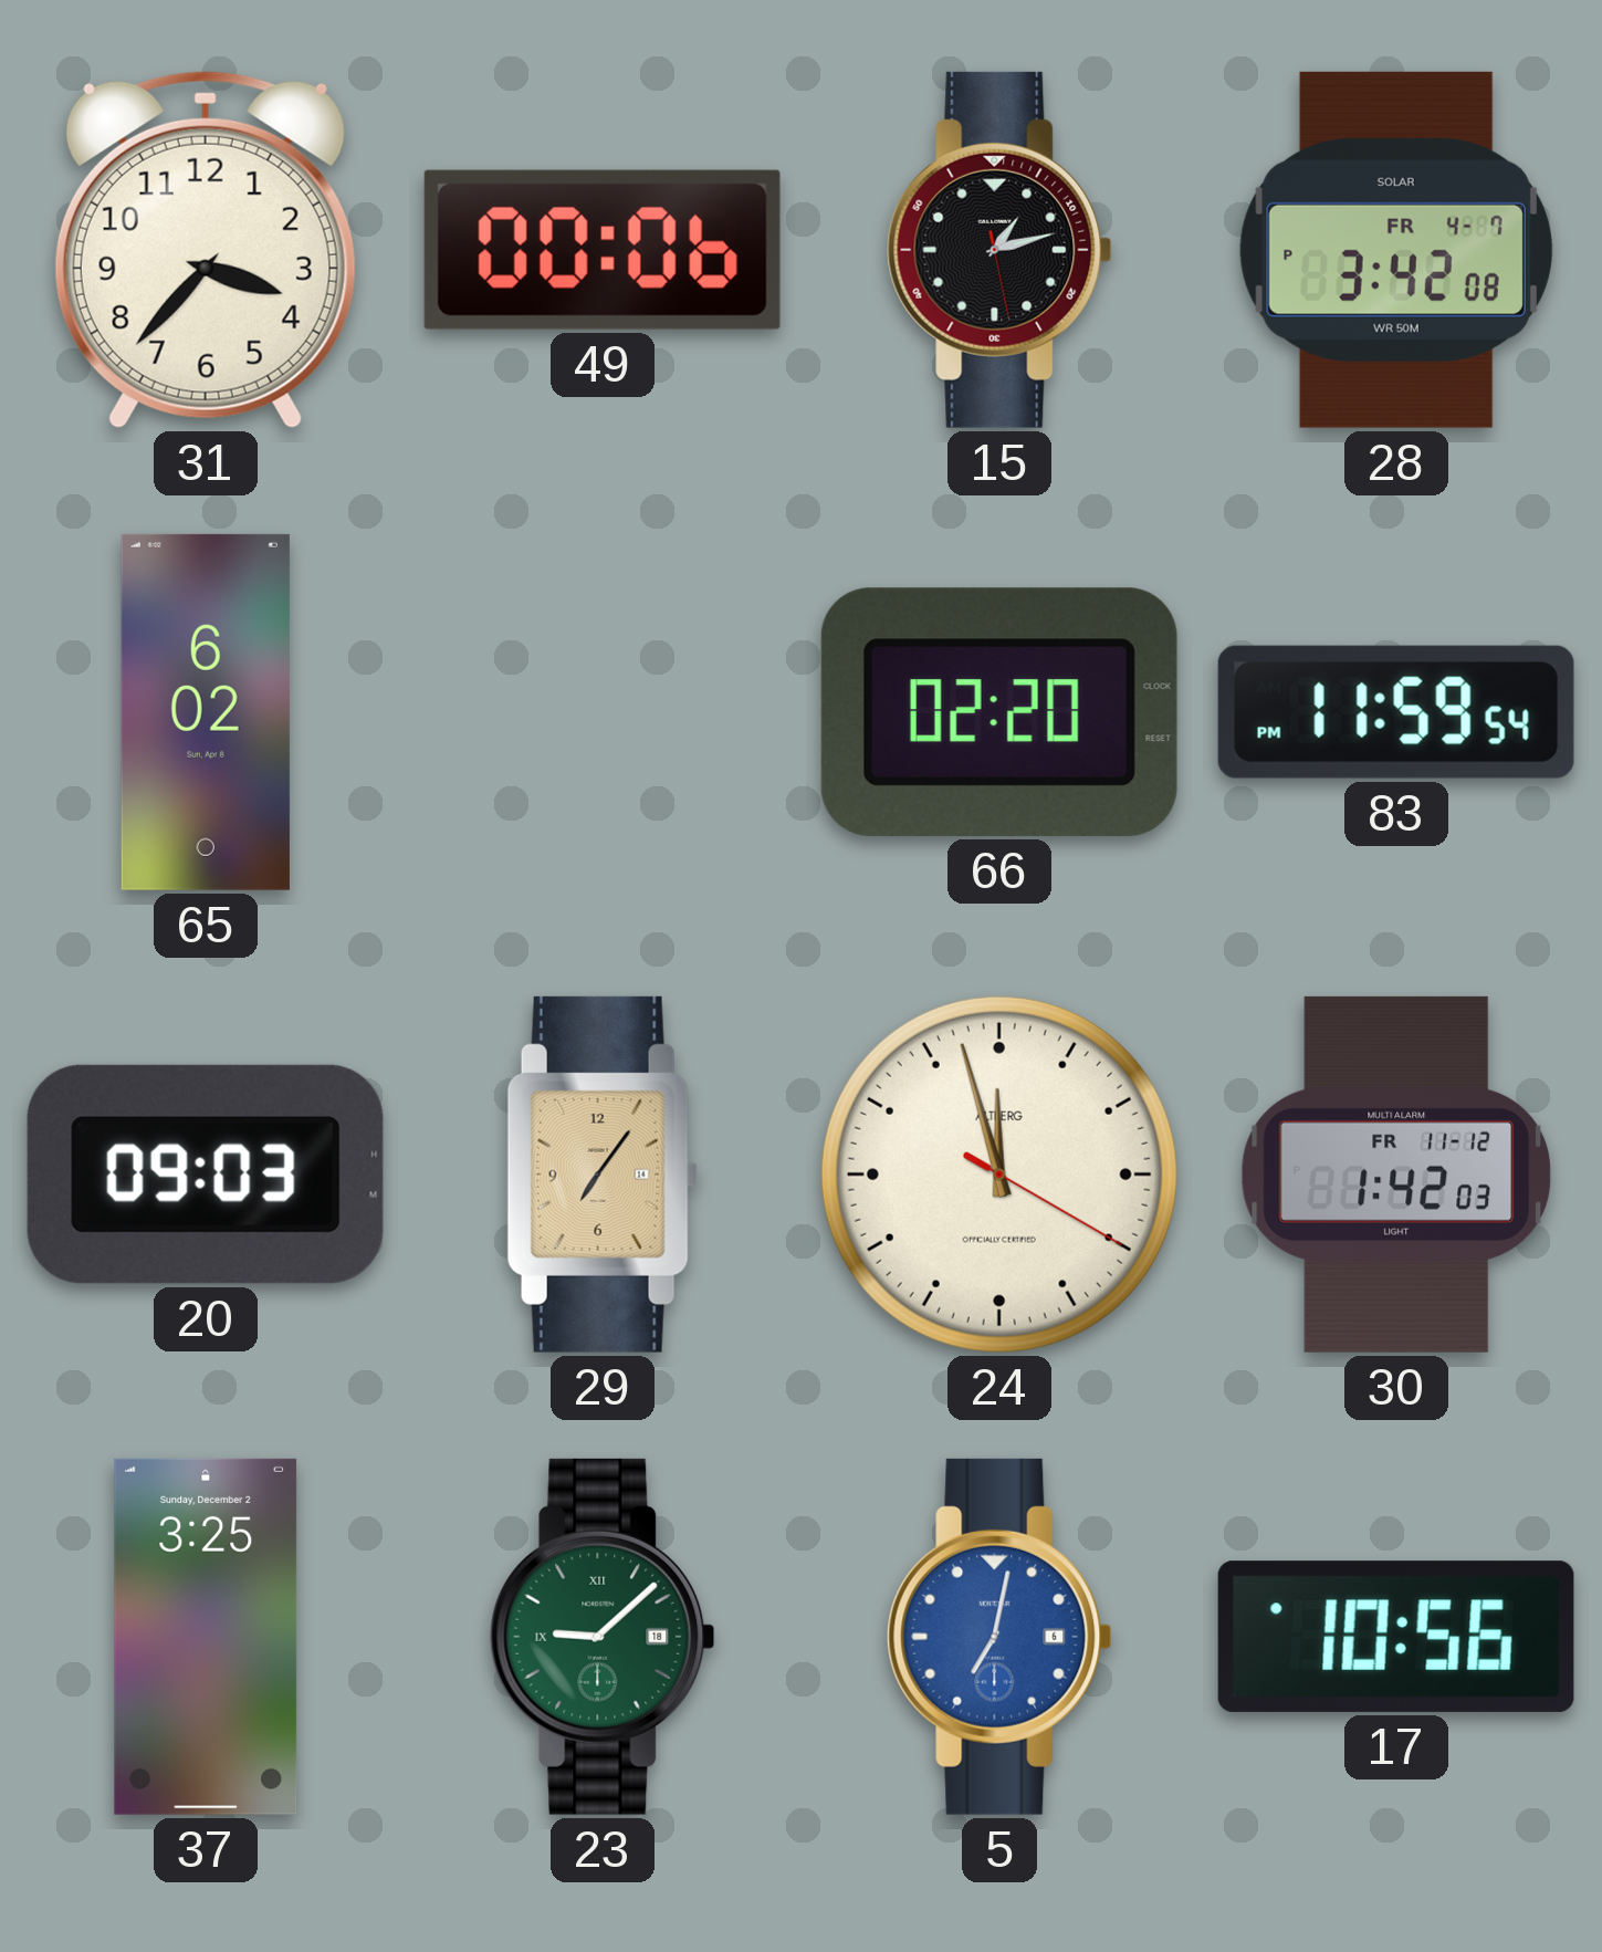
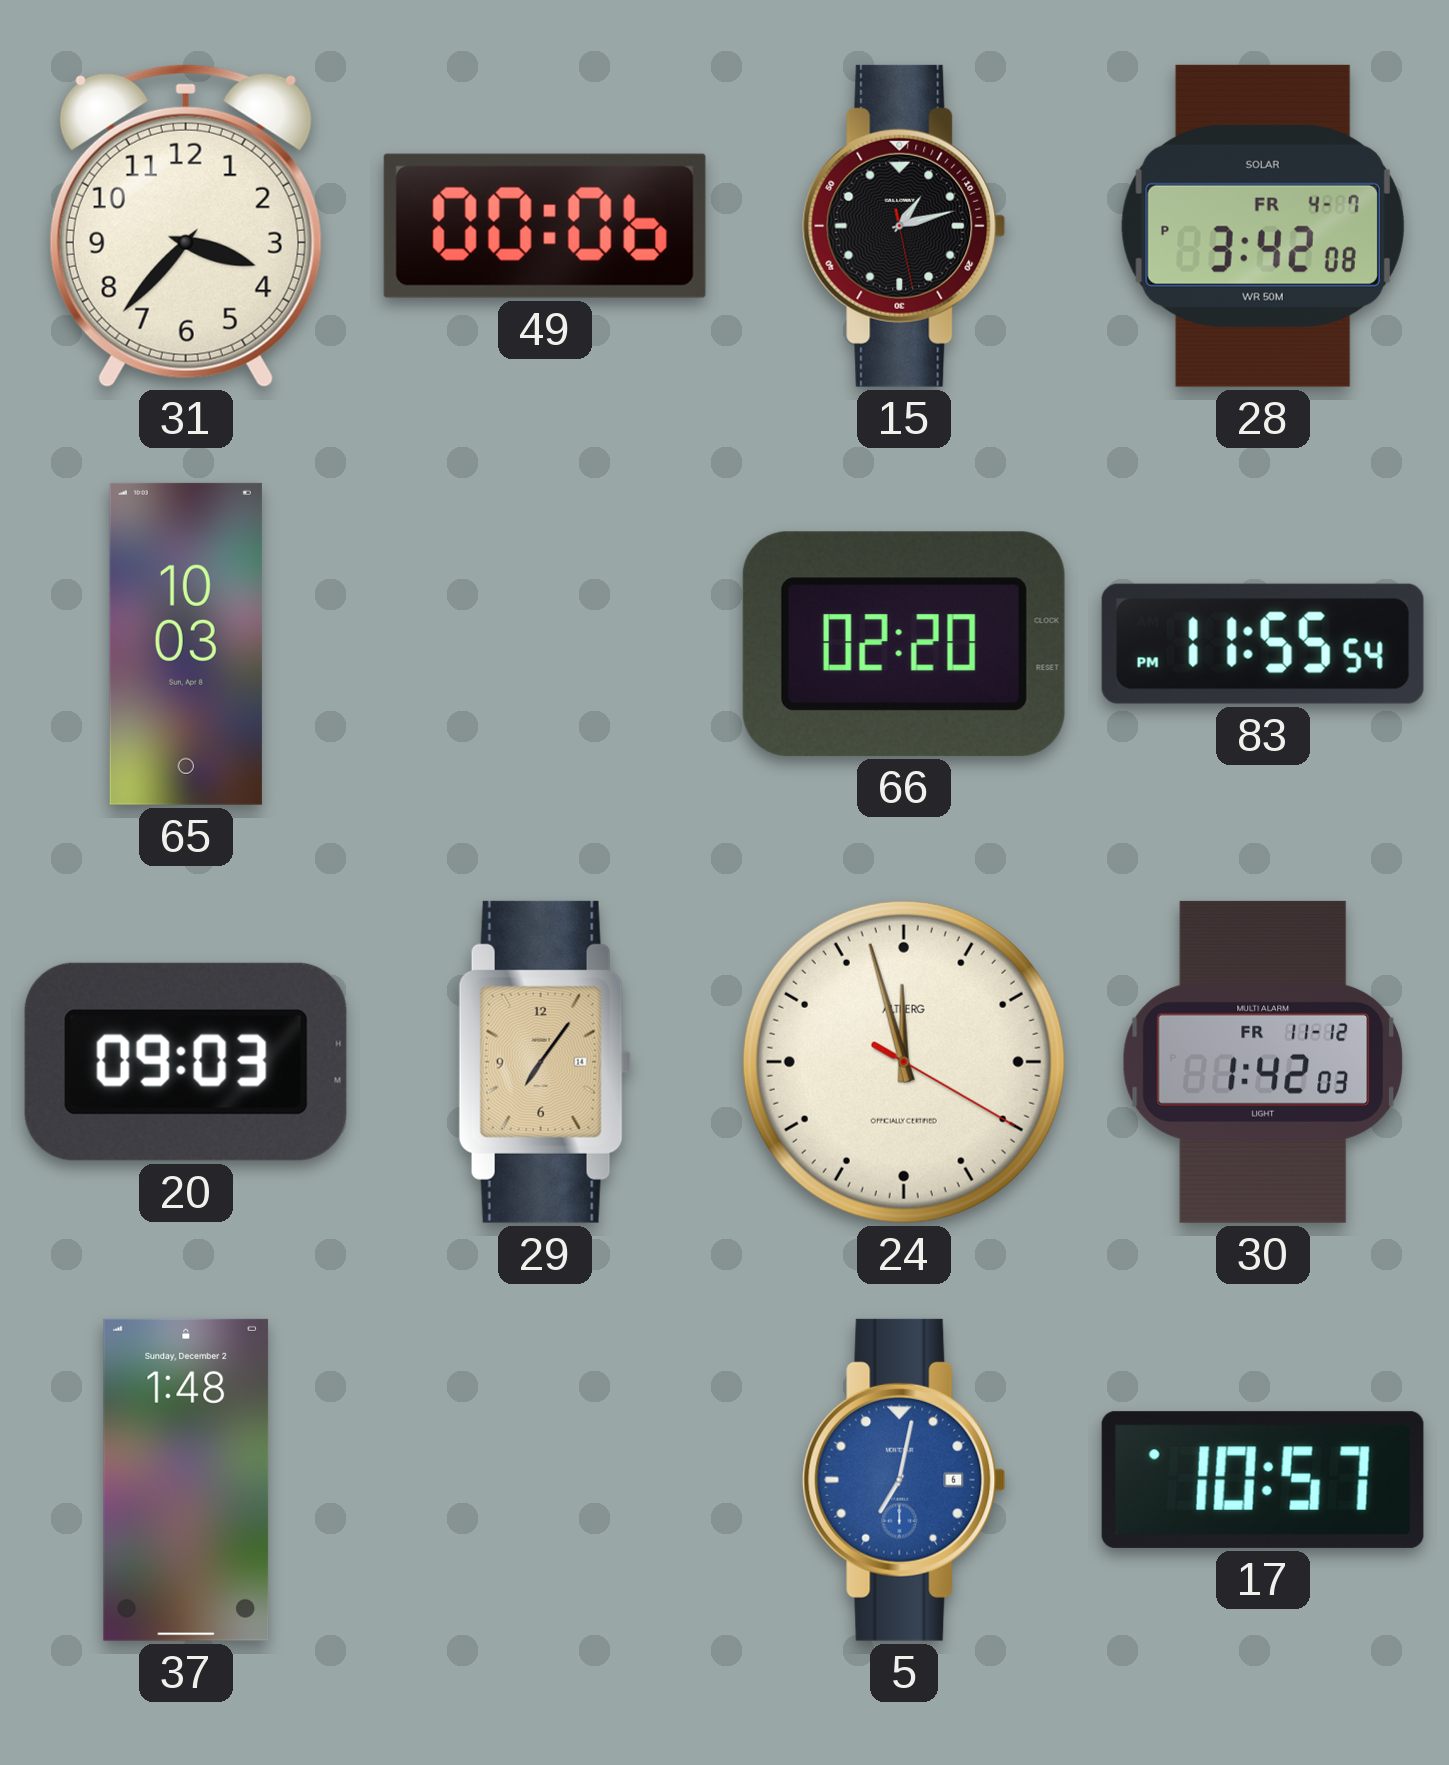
65: 6:02 -> 10:03
83: 11:59 -> 11:55
37: 3:25 -> 1:48
23: 9:08 -> none
17: 10:56 -> 10:57
